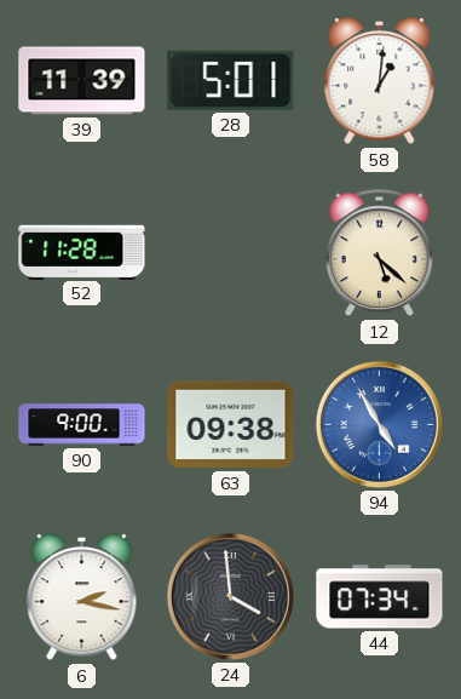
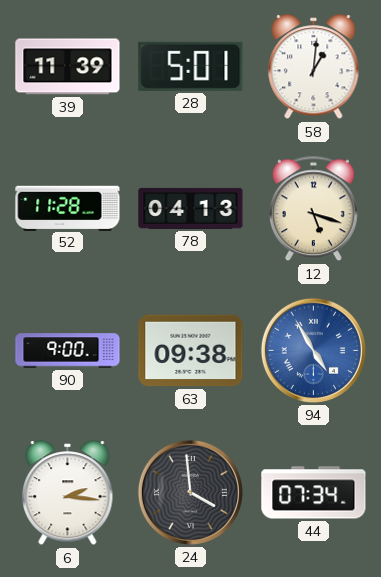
78: none -> 04:13
12: 5:22 -> 5:18
6: 2:17 -> 2:16
